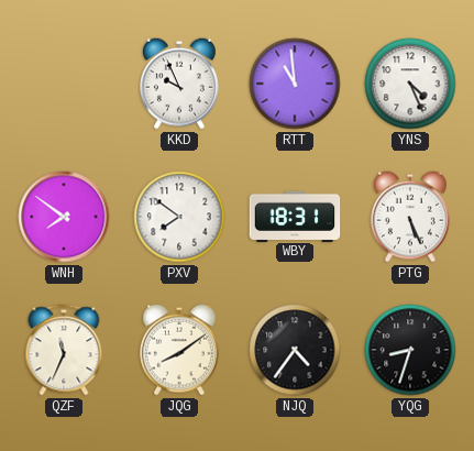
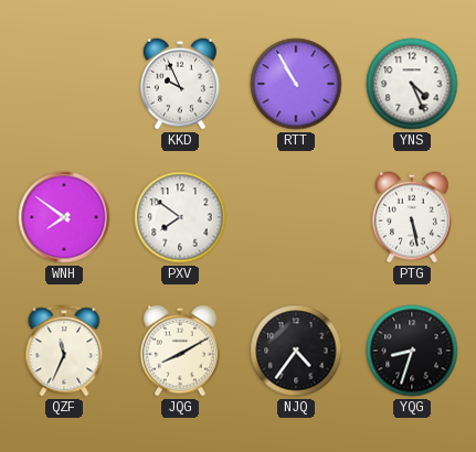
RTT: 10:59 -> 10:55
WBY: 18:31 -> none
PTG: 5:26 -> 5:28
JQG: 8:09 -> 8:10
